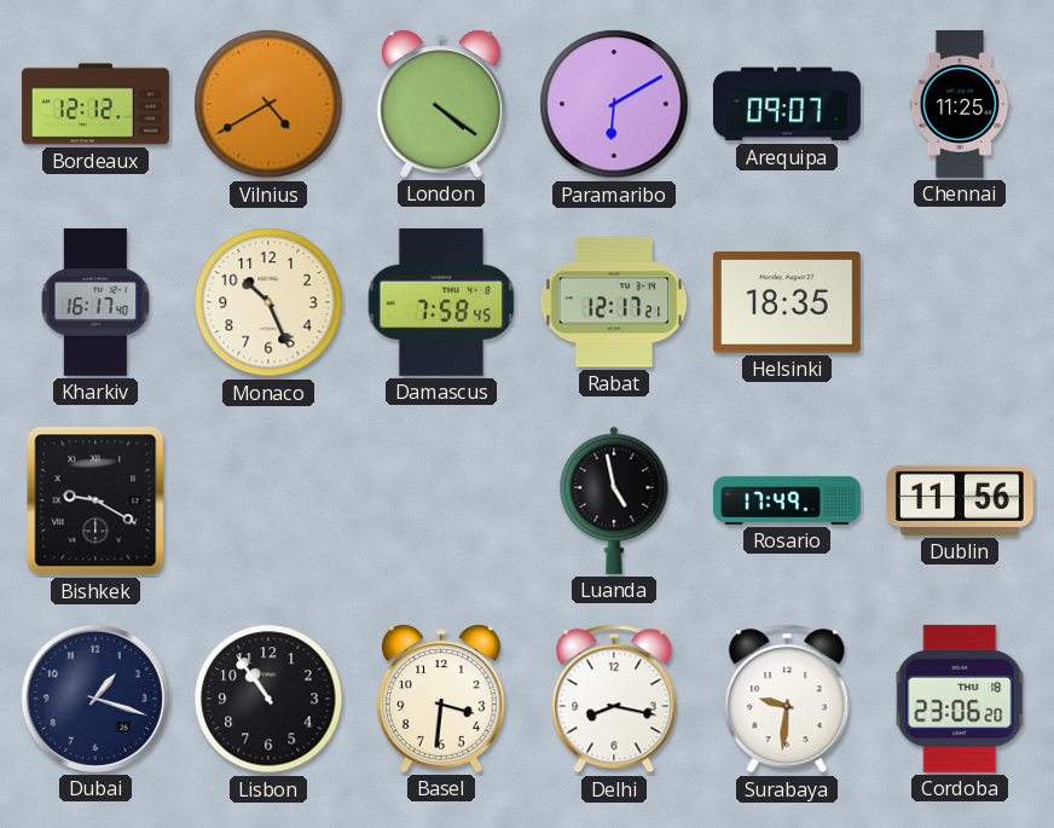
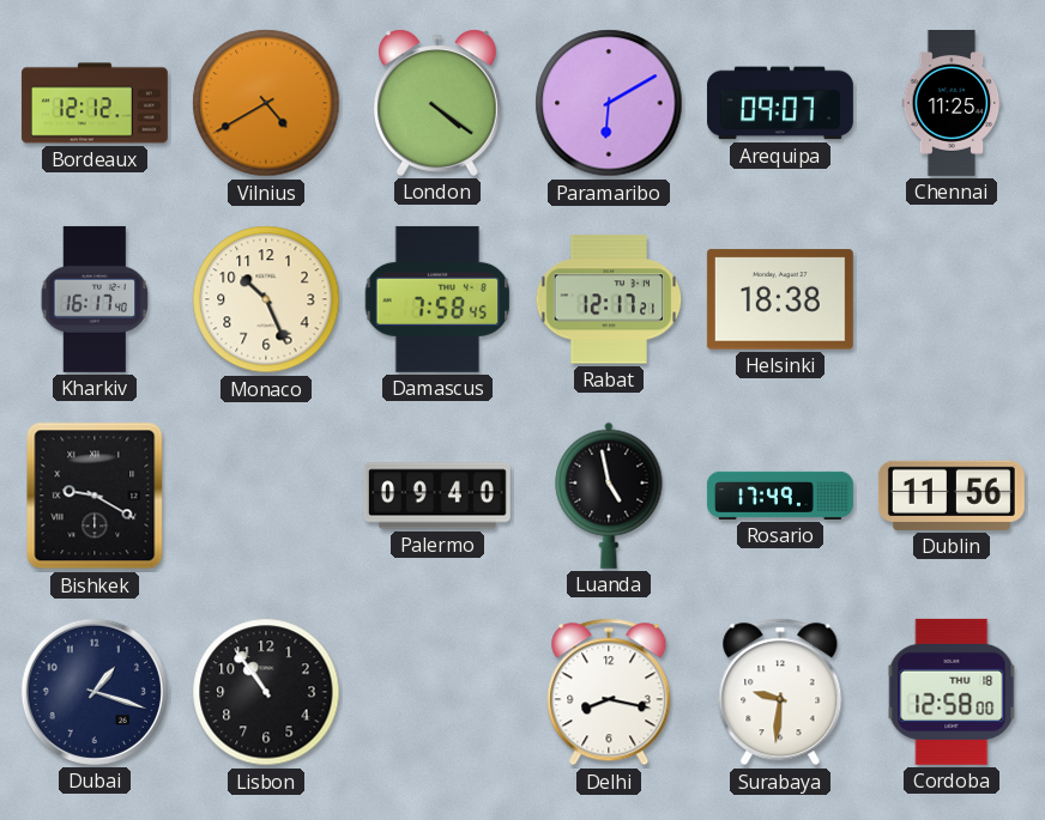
Helsinki: 18:35 -> 18:38
Palermo: none -> 09:40
Basel: 3:31 -> none
Cordoba: 23:06 -> 12:58
